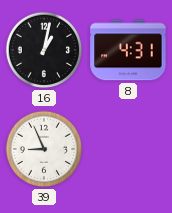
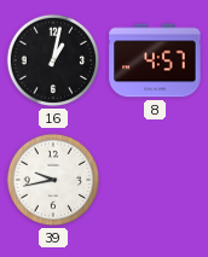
8: 4:31 -> 4:57
39: 8:56 -> 9:43
